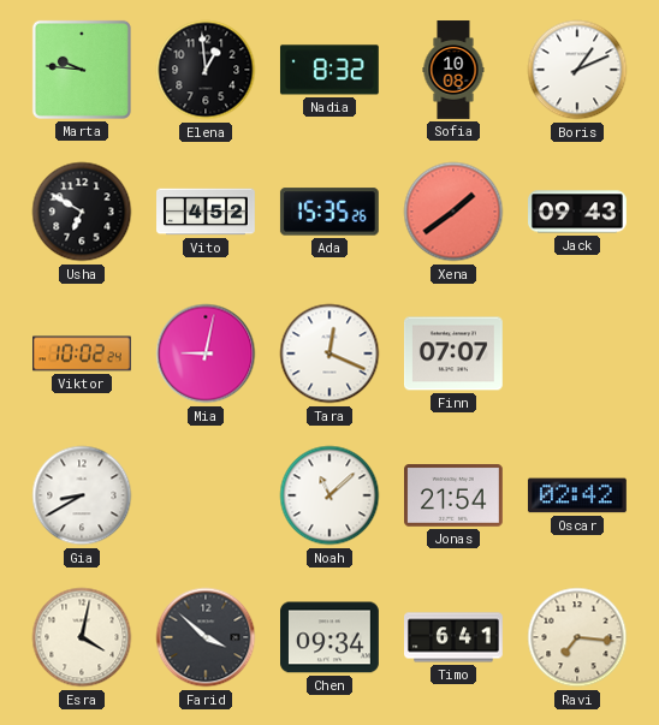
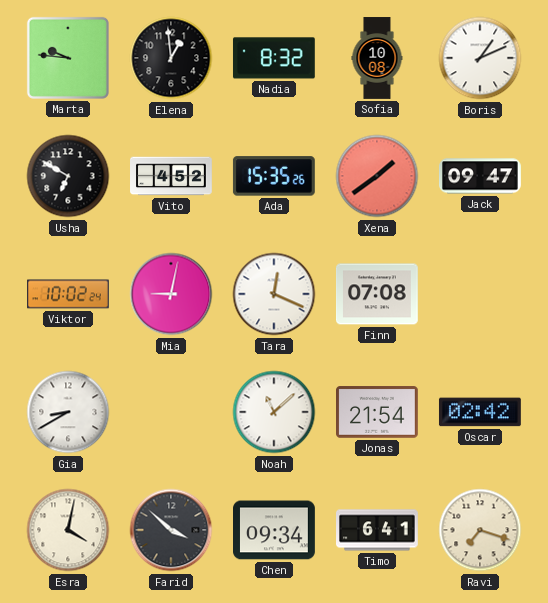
Jack: 09:43 -> 09:47
Finn: 07:07 -> 07:08
Ravi: 7:16 -> 7:18
